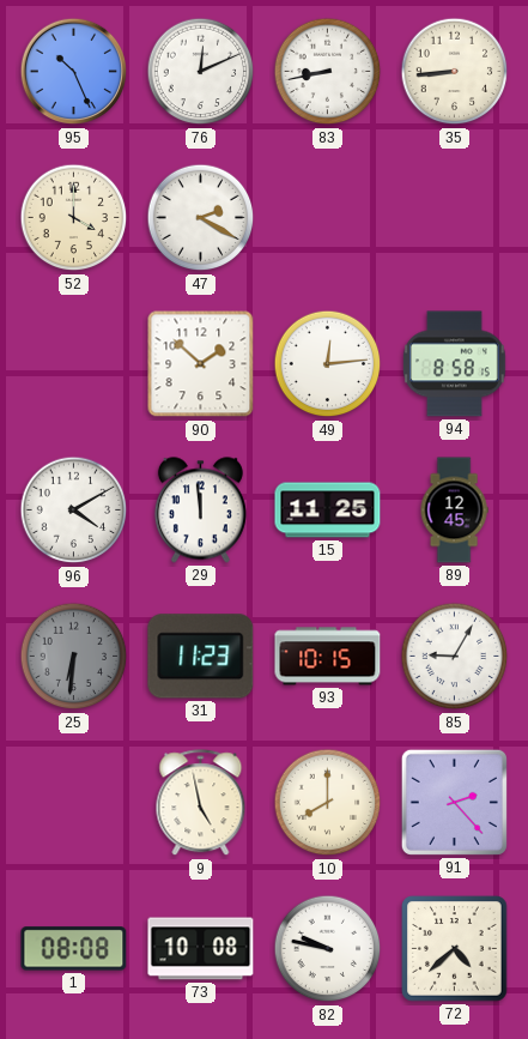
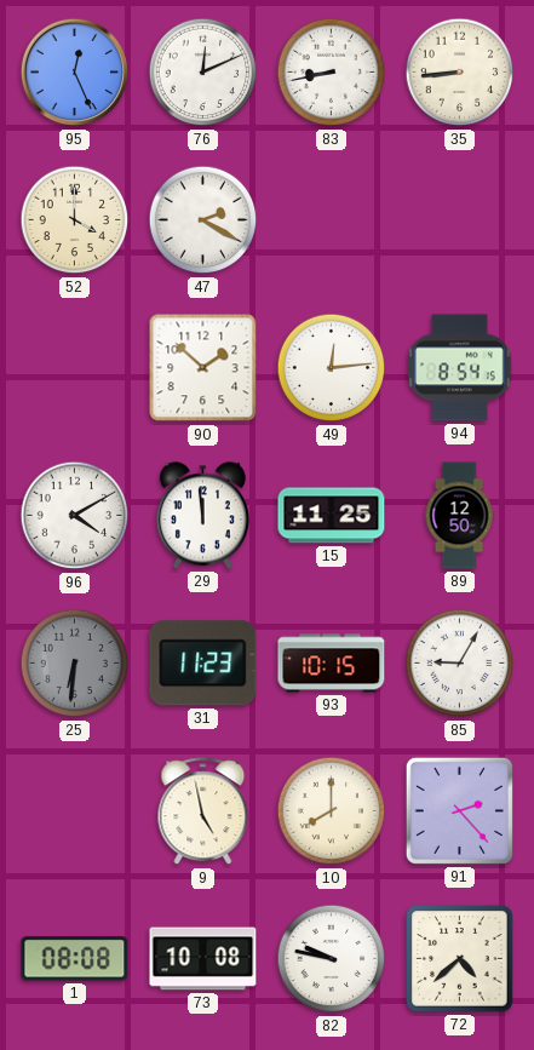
95: 10:26 -> 12:26
94: 8:58 -> 8:54
89: 12:45 -> 12:50
